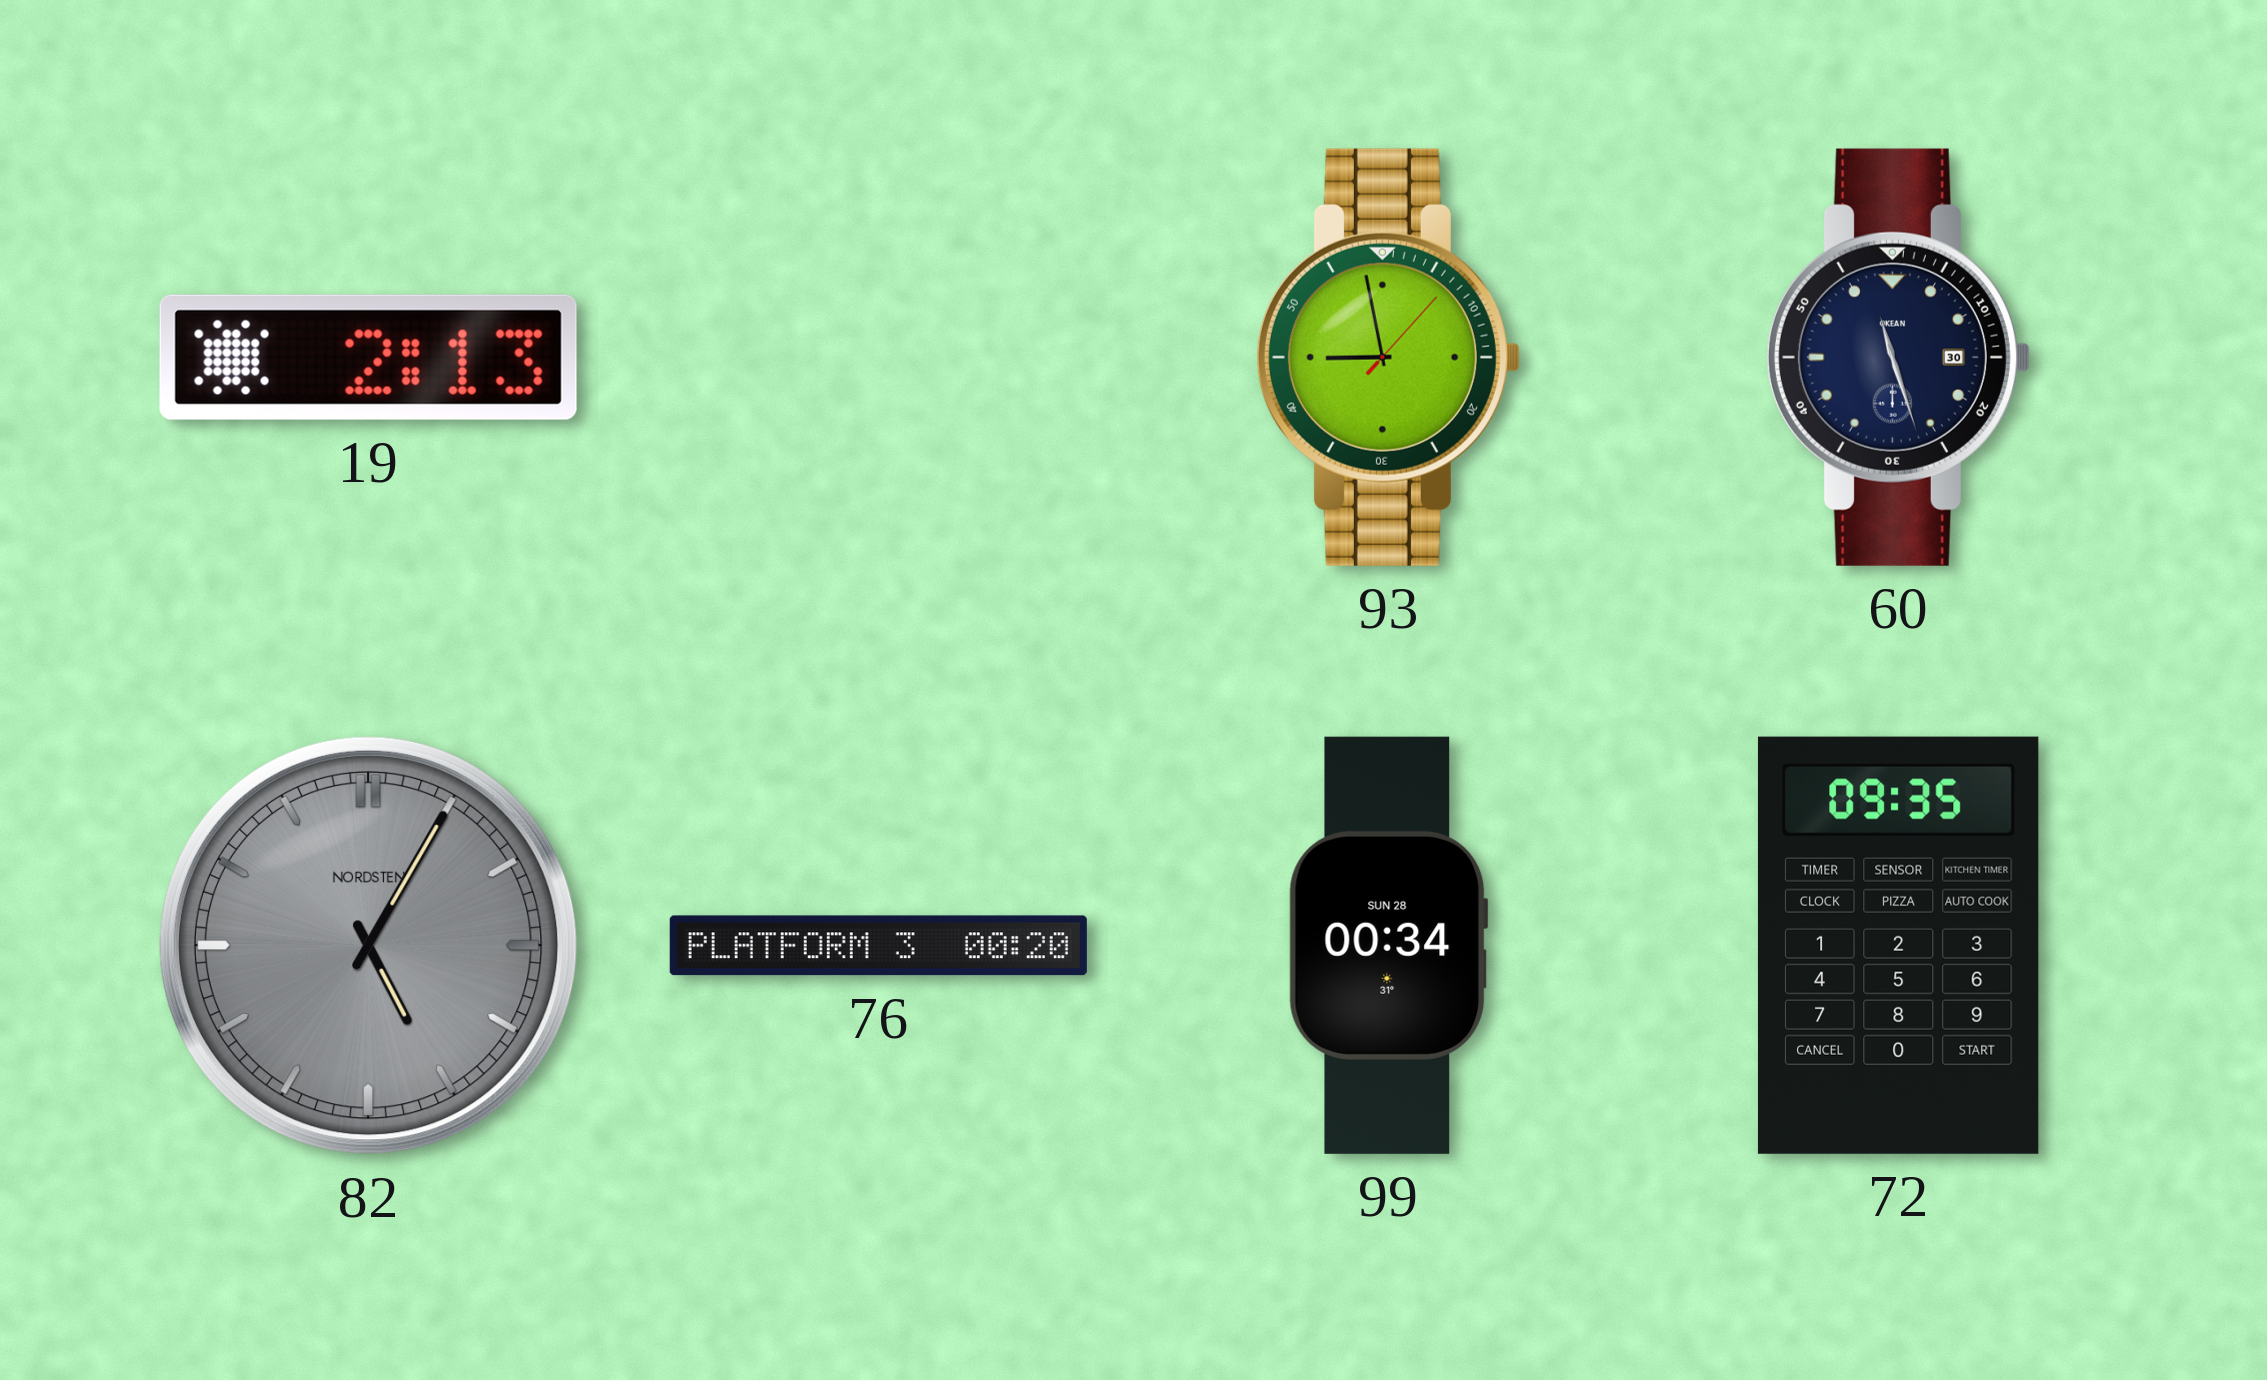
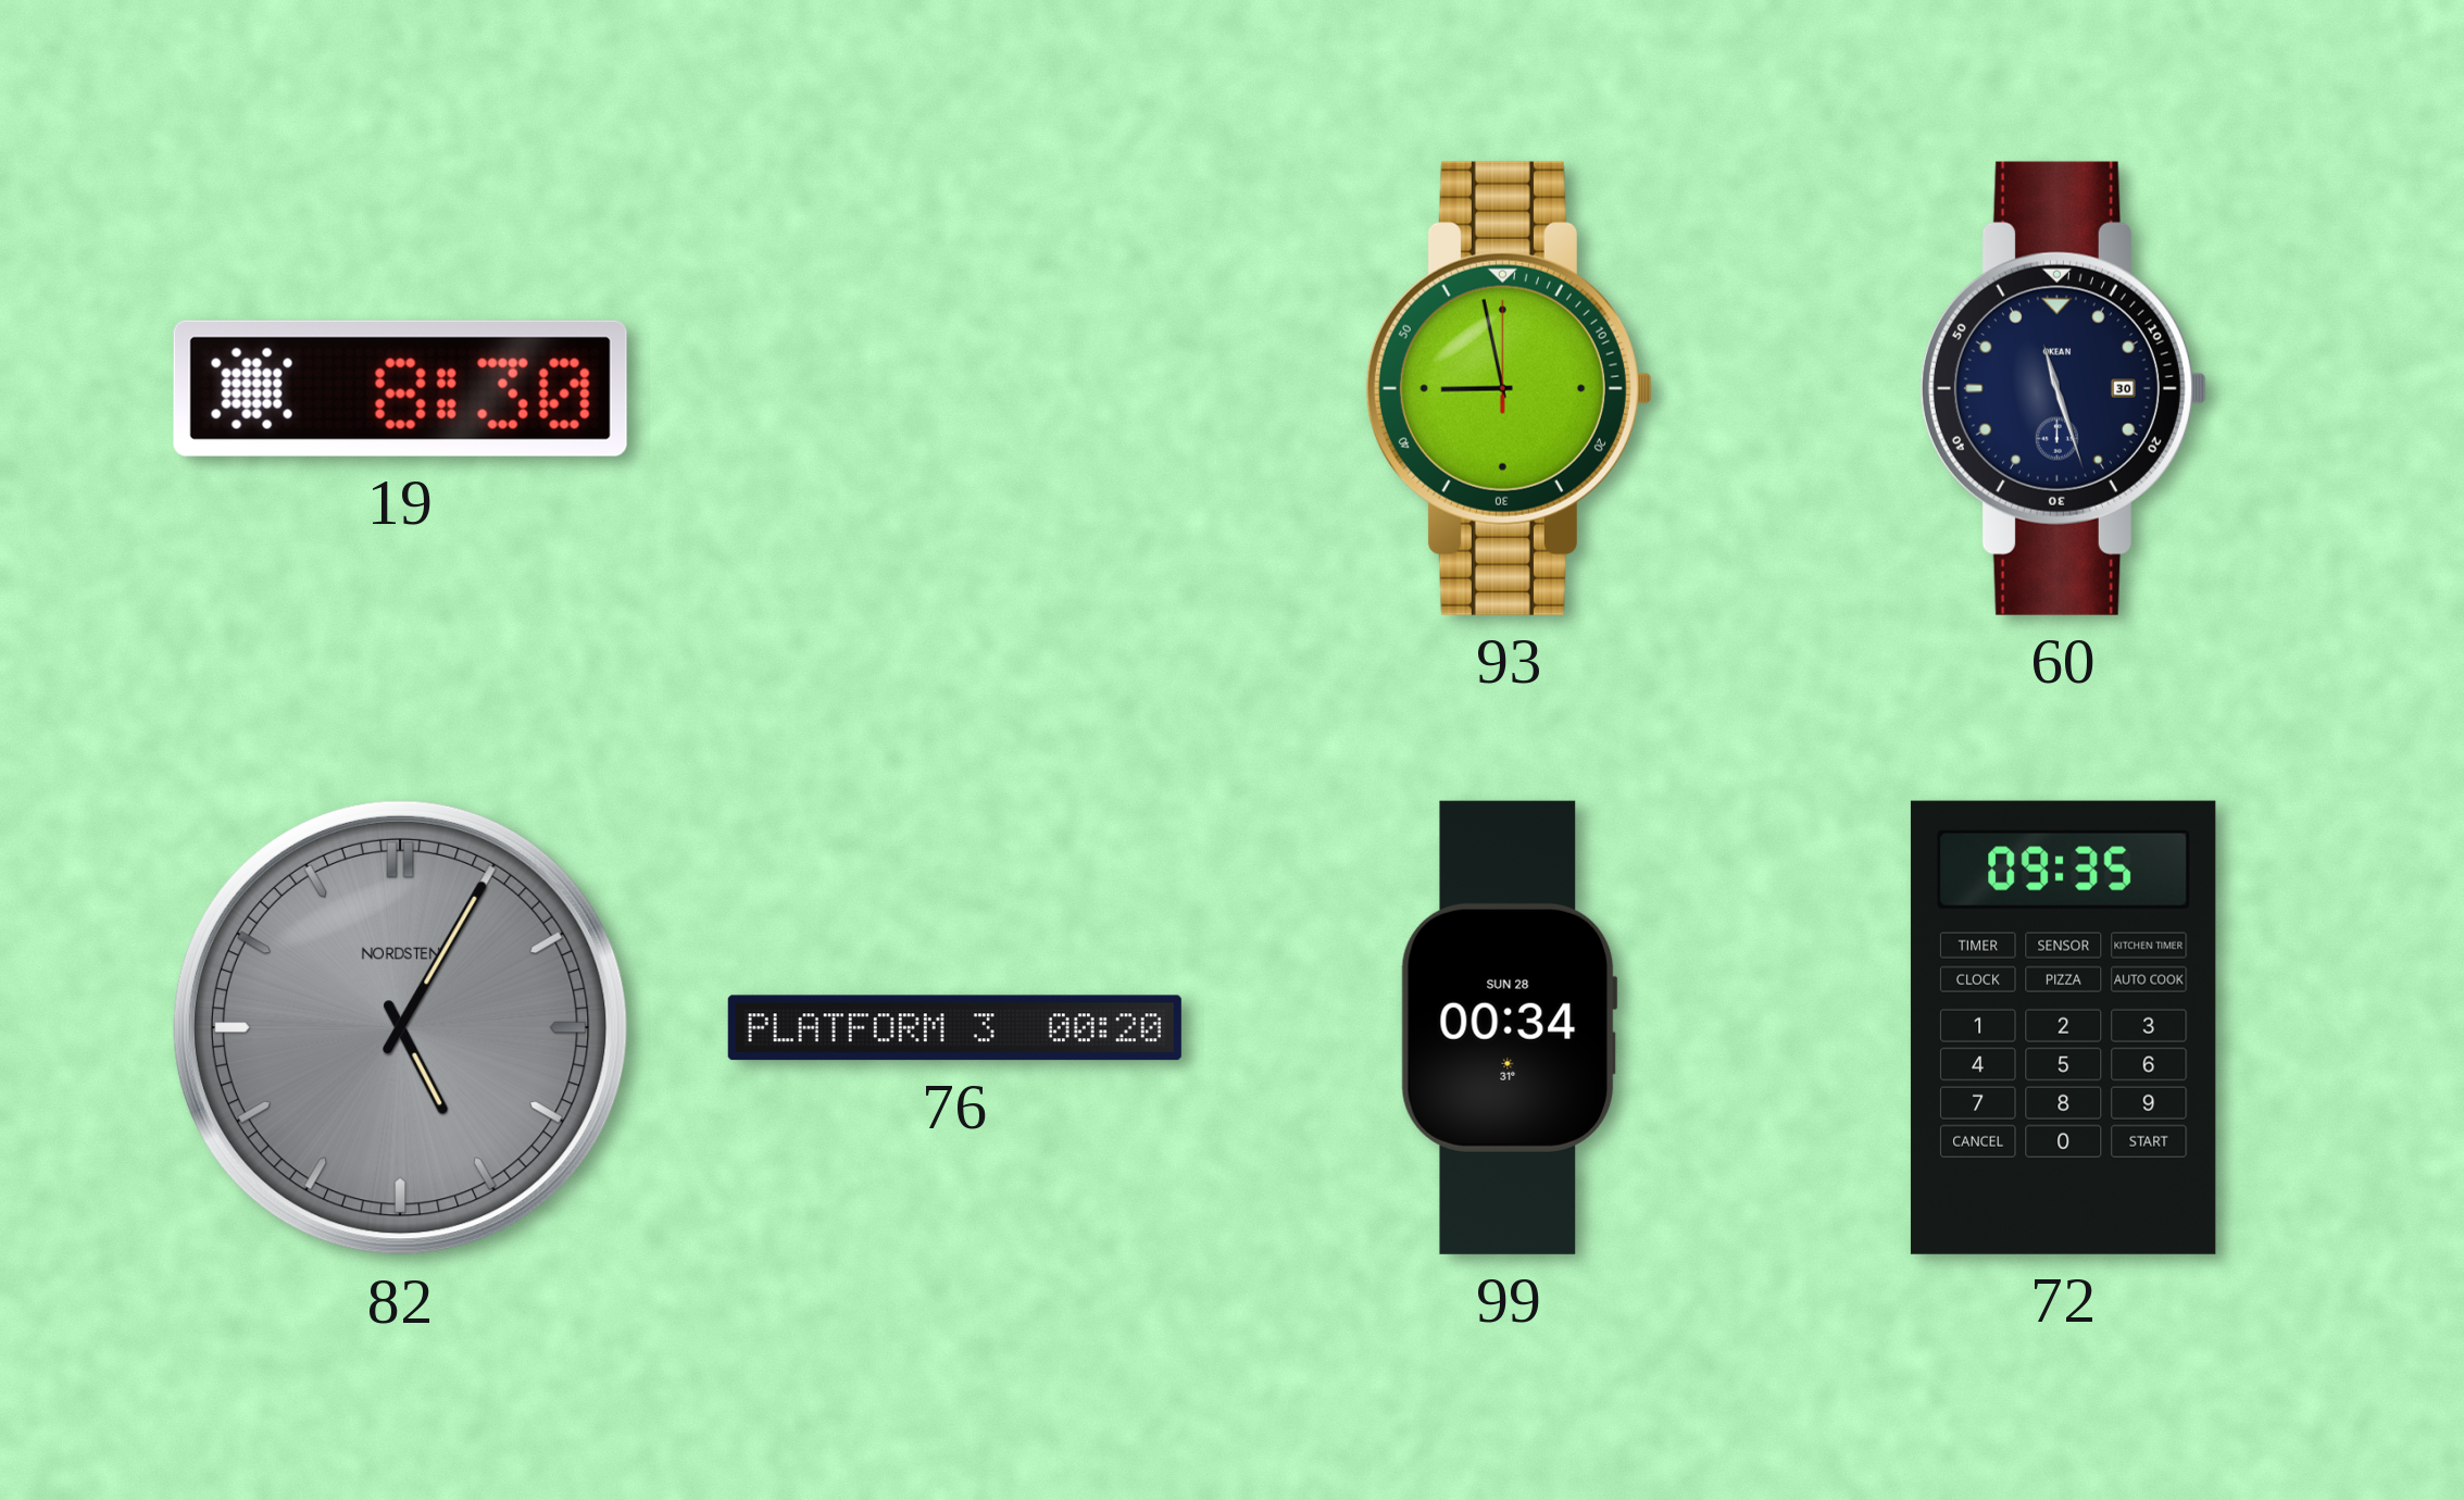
19: 2:13 -> 8:30
93: 8:58:07 -> 8:58:00
